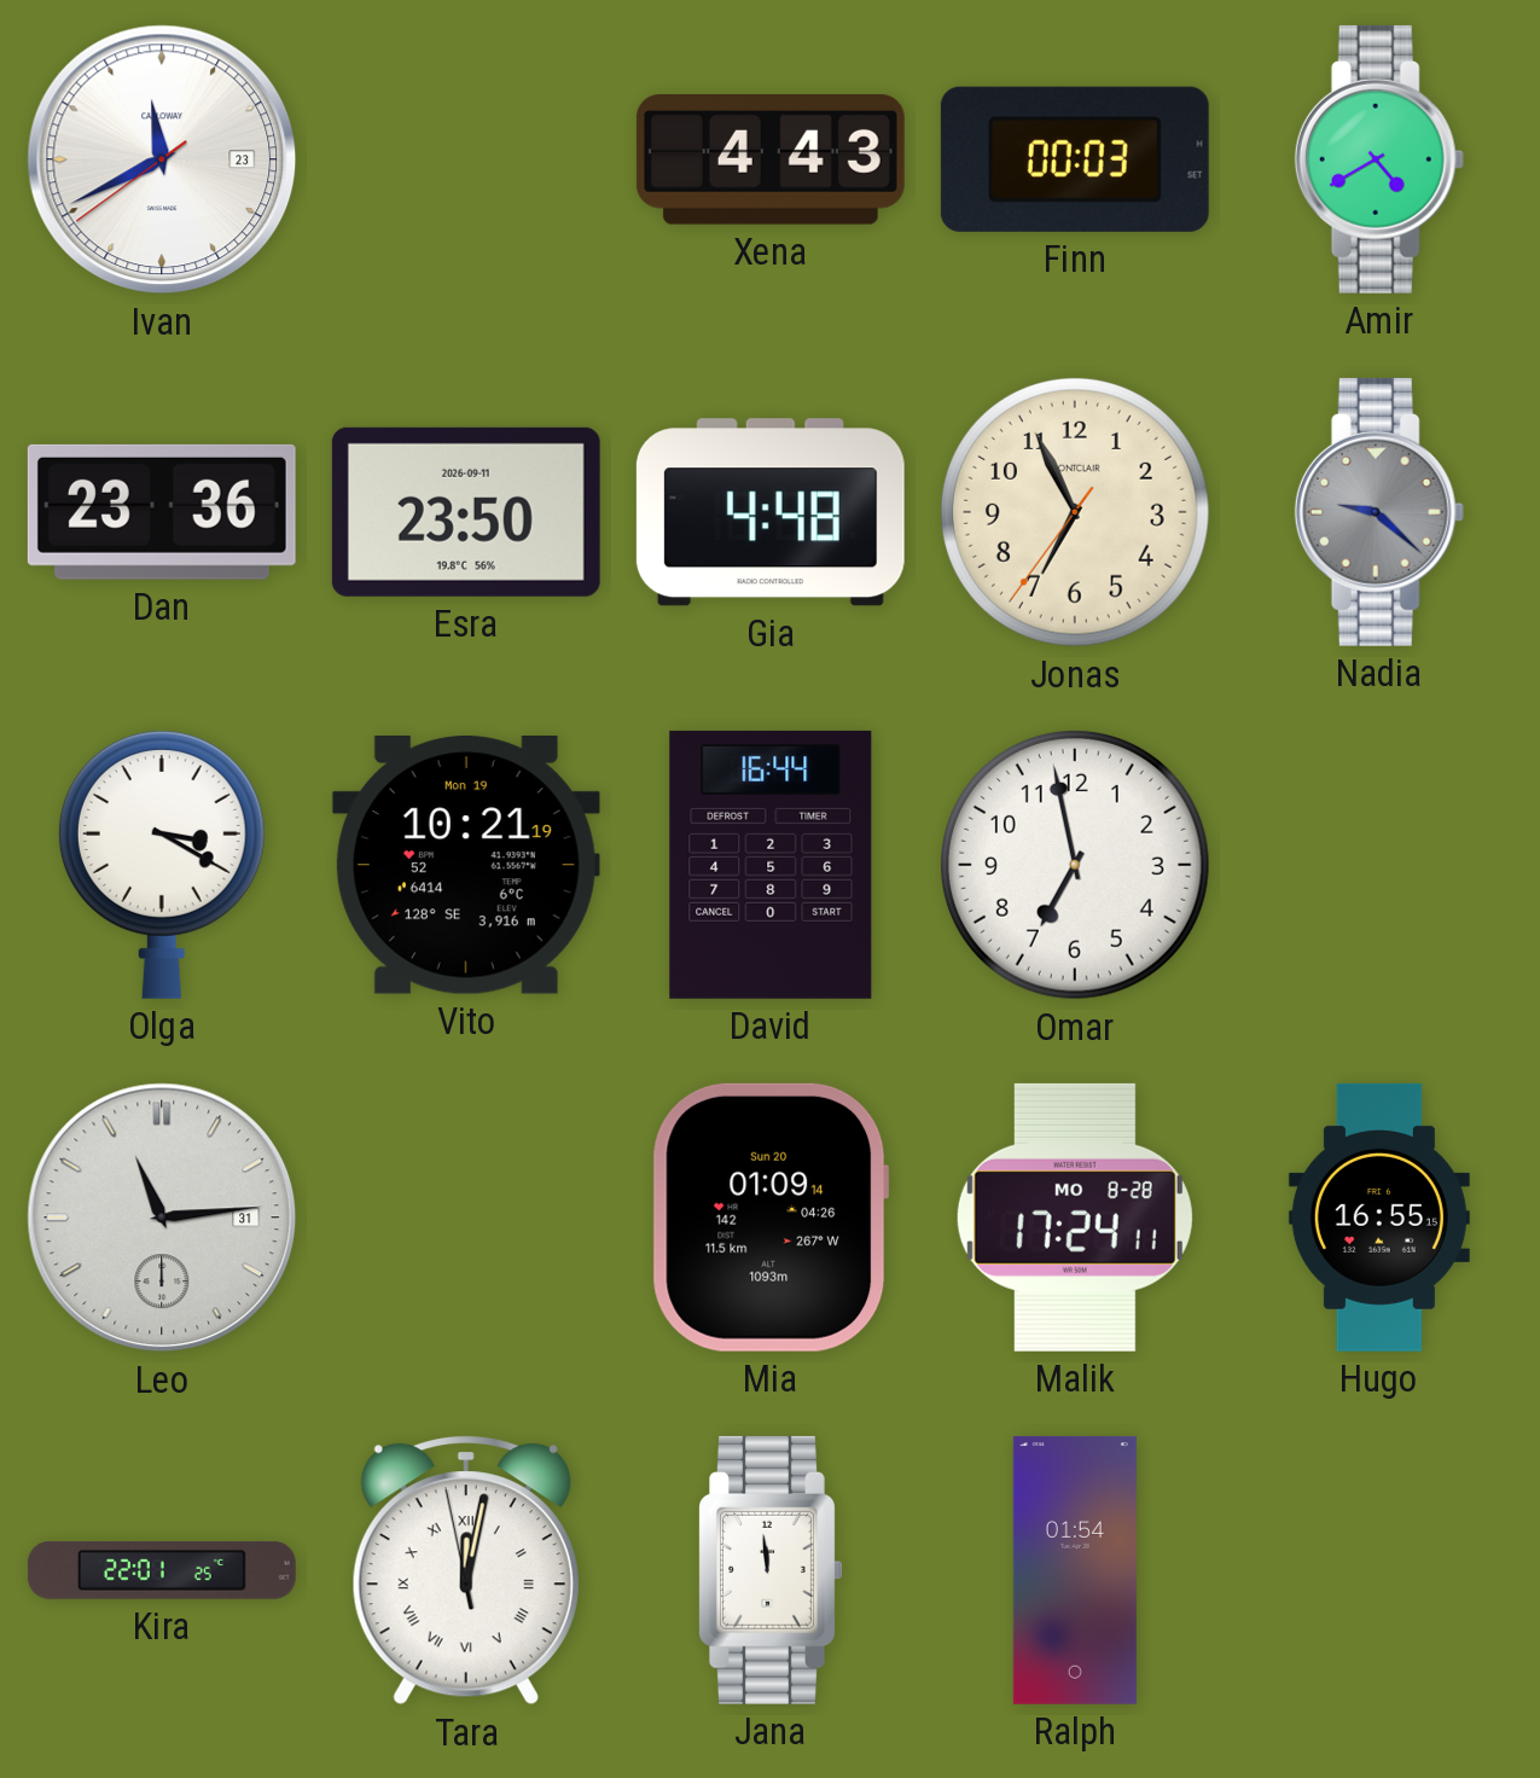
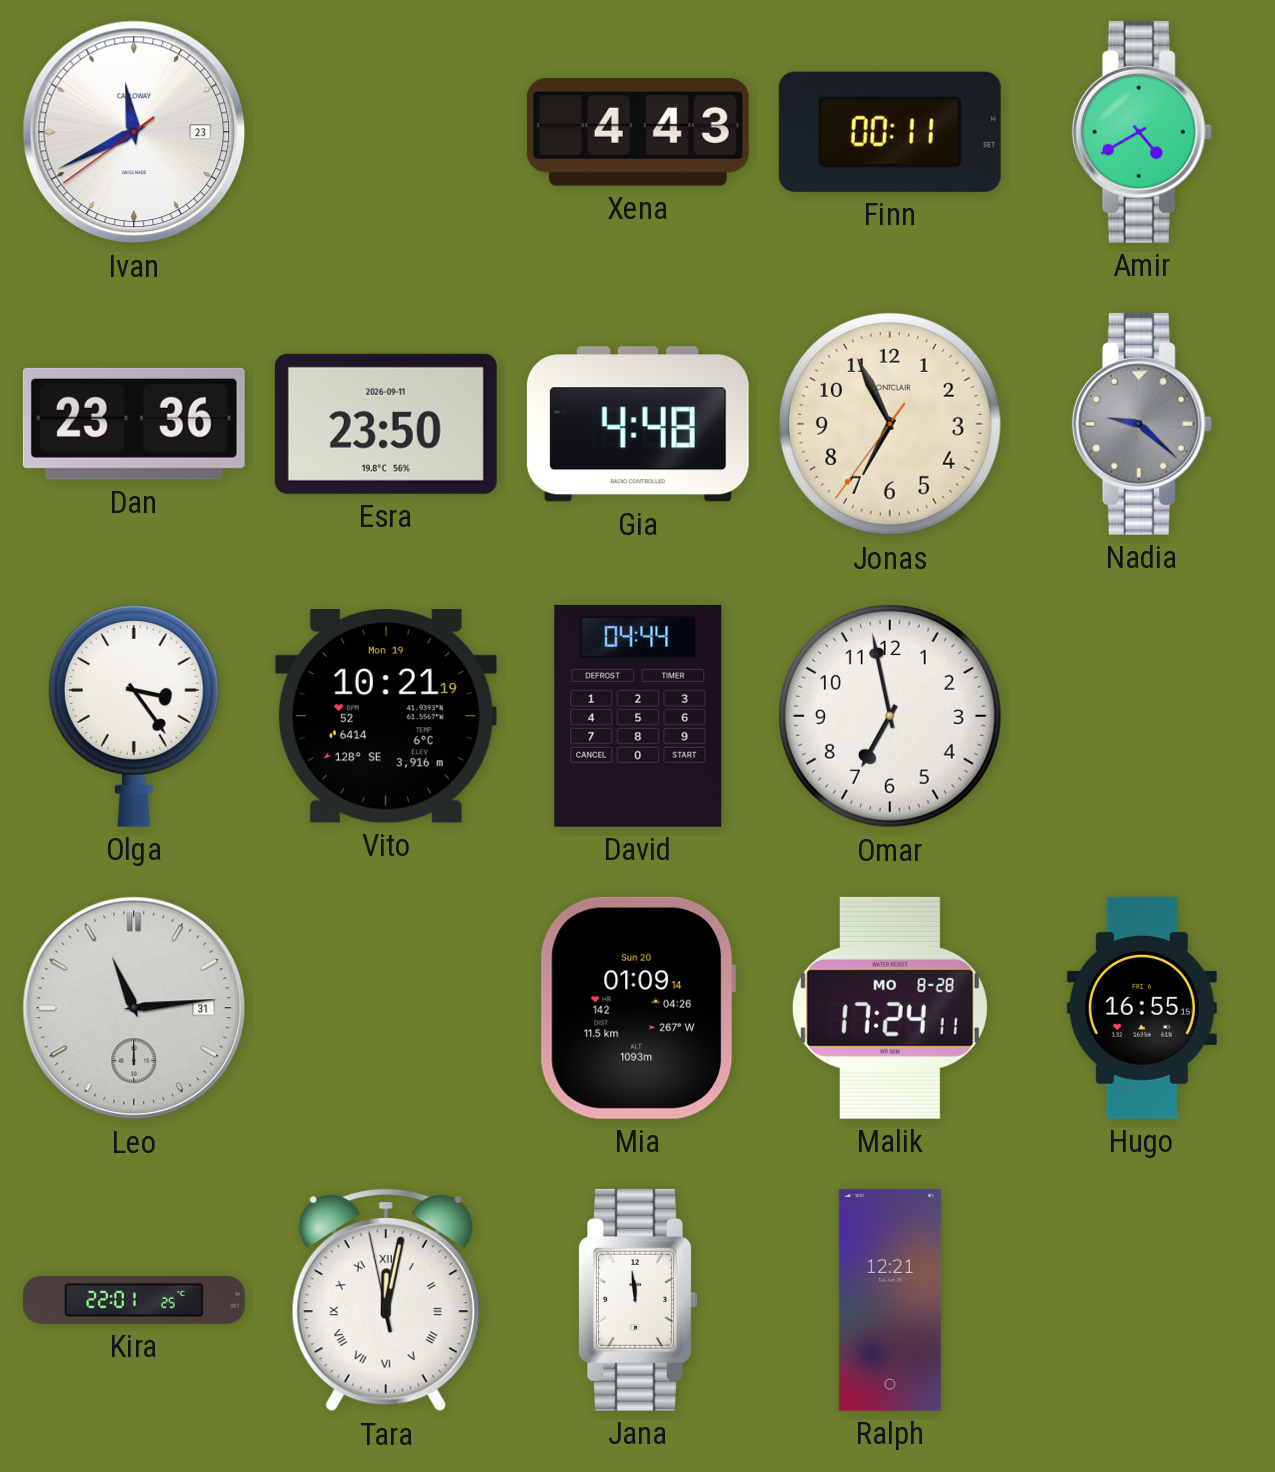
Finn: 00:03 -> 00:11
Olga: 3:20 -> 3:24
David: 16:44 -> 04:44
Ralph: 01:54 -> 12:21
